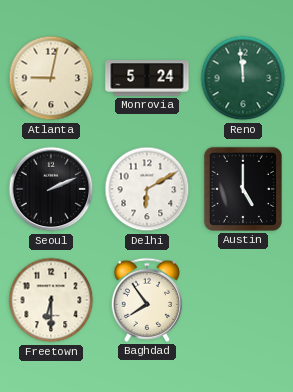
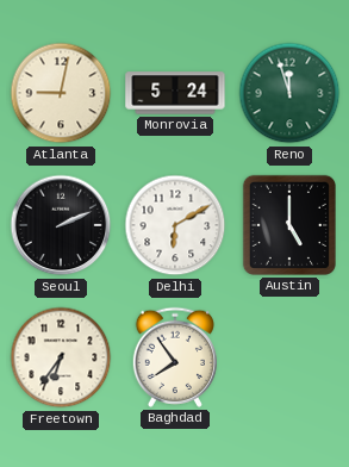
Reno: 11:59 -> 11:57
Freetown: 6:30 -> 6:36
